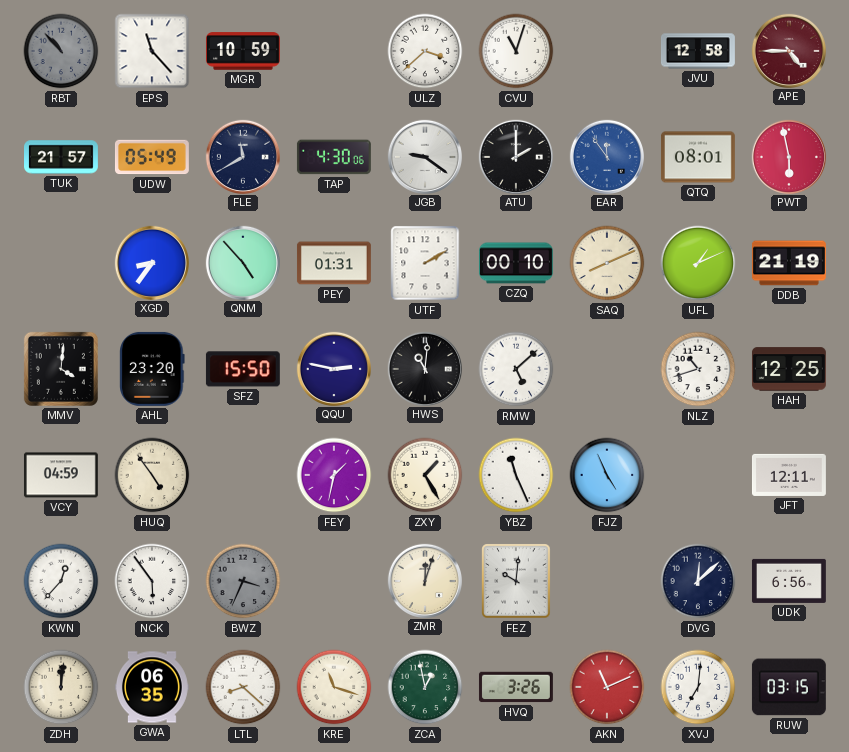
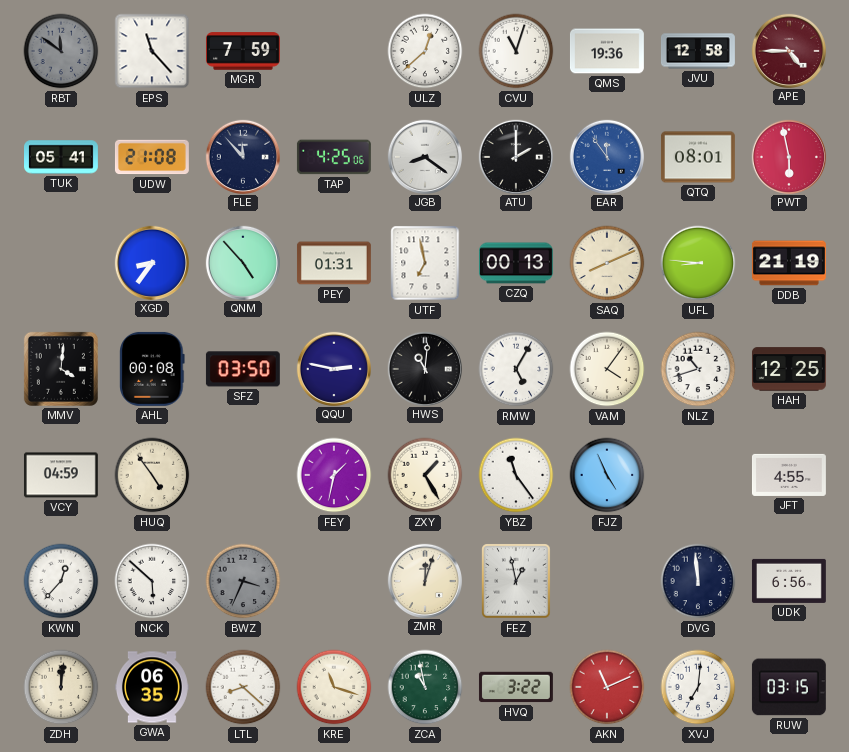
RBT: 10:53 -> 11:51
MGR: 10:59 -> 7:59
ULZ: 3:38 -> 12:38
QMS: none -> 19:36
TUK: 21:57 -> 05:41
UDW: 05:49 -> 21:08
FLE: 11:40 -> 11:53
TAP: 4:30 -> 4:25
JGB: 9:21 -> 8:21
UTF: 2:10 -> 6:58
CZQ: 00:10 -> 00:13
UFL: 1:11 -> 8:46
AHL: 23:20 -> 00:08
SFZ: 15:50 -> 03:50
RMW: 5:08 -> 5:05
VAM: none -> 4:06
YBZ: 11:26 -> 11:24
JFT: 12:11 -> 4:55
NCK: 5:54 -> 5:52
FEZ: 10:01 -> 12:58
DVG: 12:08 -> 11:59
ZCA: 12:58 -> 10:58
HVQ: 3:26 -> 3:22
